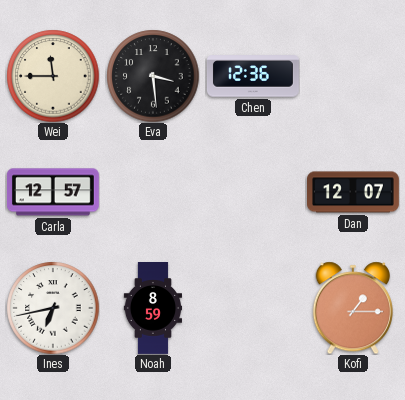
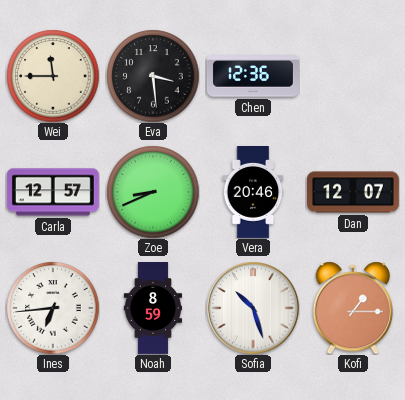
Zoe: none -> 8:41
Vera: none -> 20:46
Ines: 6:43 -> 6:44
Sofia: none -> 10:27
